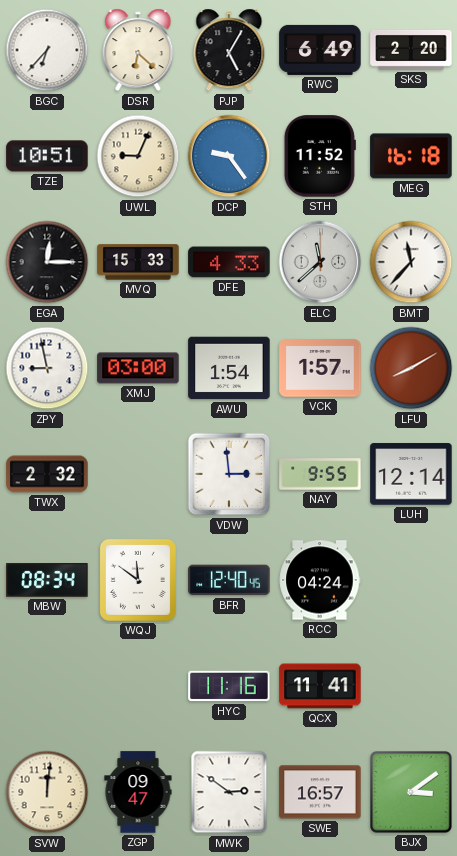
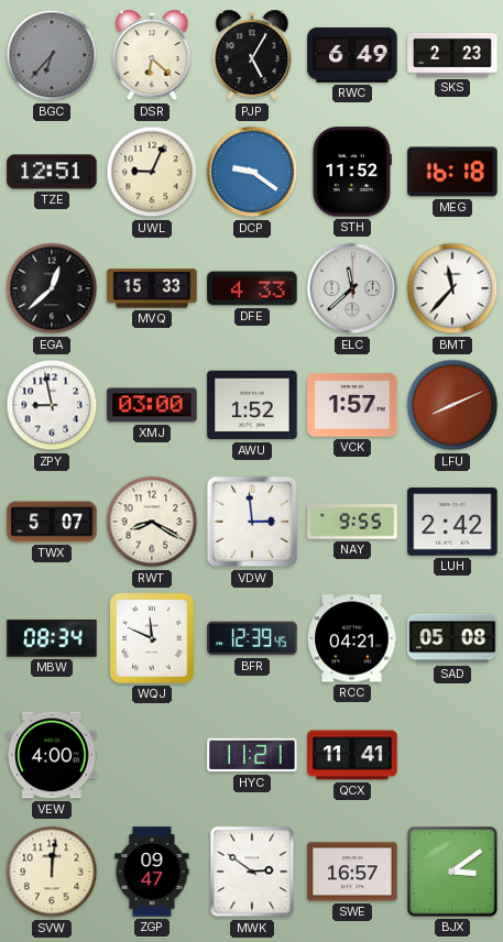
BGC dial: white -> grey
SKS: 2:20 -> 2:23
TZE: 10:51 -> 12:51
DCP: 9:24 -> 9:21
EGA: 12:15 -> 12:38
AWU: 1:54 -> 1:52
LFU: 8:10 -> 8:11
TWX: 2:32 -> 5:07
RWT: none -> 8:20
LUH: 12:14 -> 2:42
WQJ: 11:51 -> 11:49
BFR: 12:40 -> 12:39
RCC: 04:24 -> 04:21
SAD: none -> 05:08
VEW: none -> 4:00
HYC: 11:16 -> 11:21
